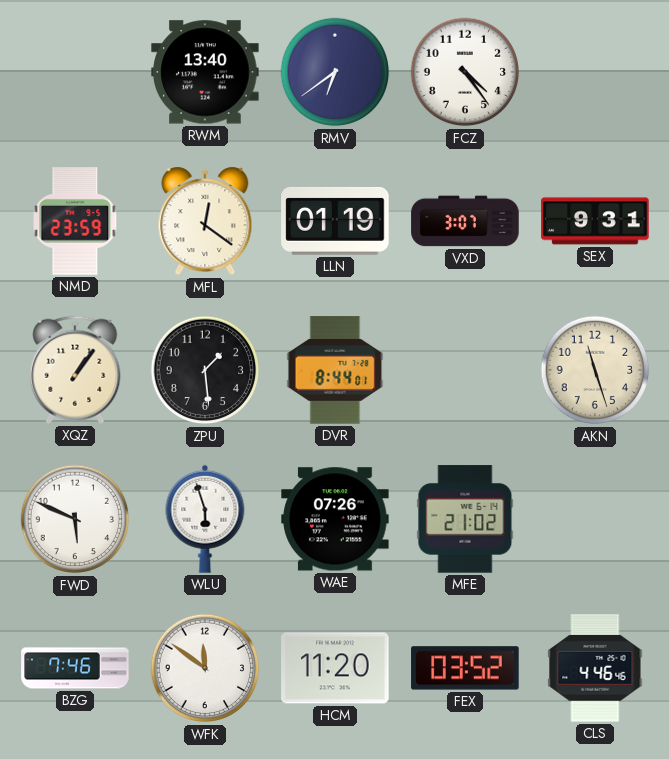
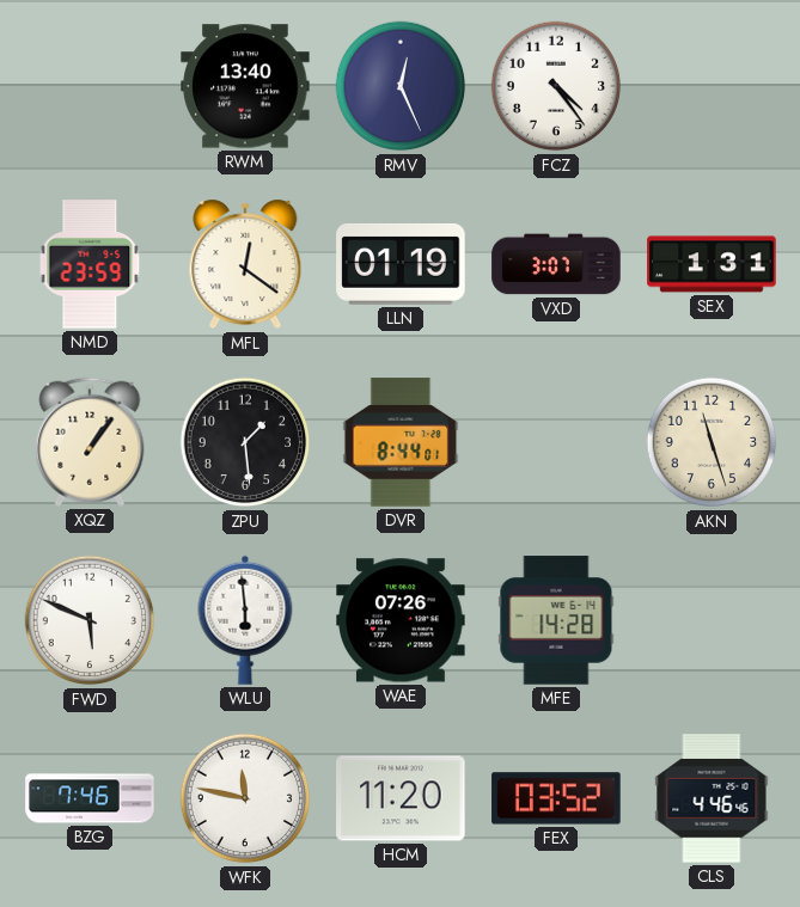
RMV: 6:39 -> 12:26
SEX: 9:31 -> 1:31
WLU: 5:57 -> 5:59
MFE: 21:02 -> 14:28
WFK: 11:51 -> 11:47
